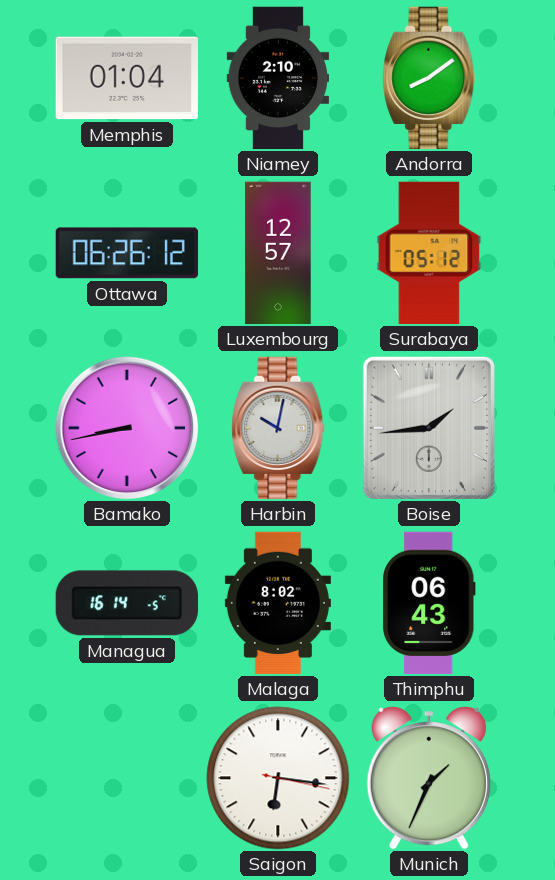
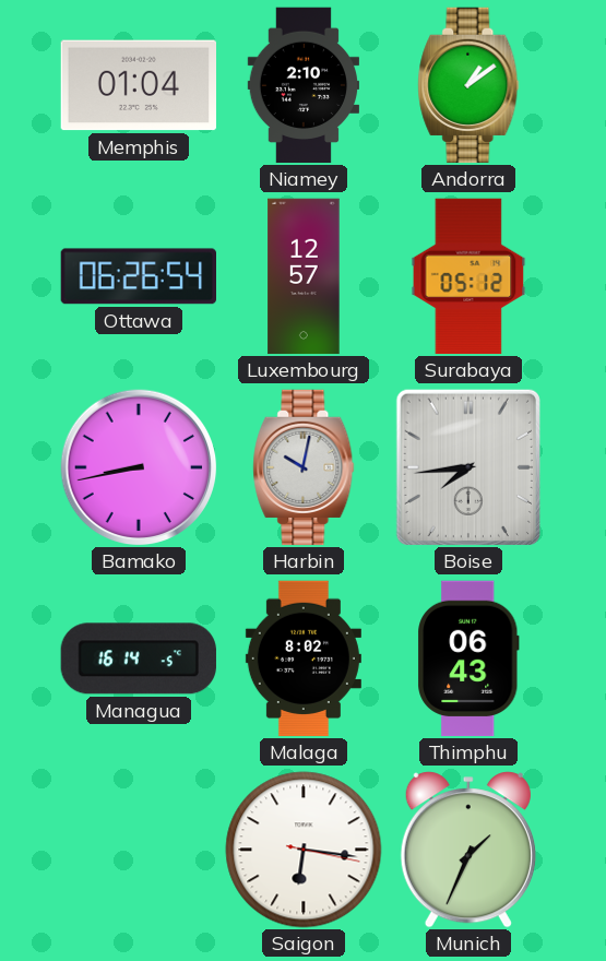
Andorra: 8:09 -> 1:09
Ottawa: 06:26:12 -> 06:26:54
Boise: 1:44 -> 7:44
